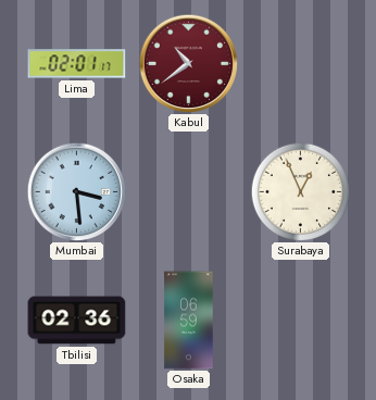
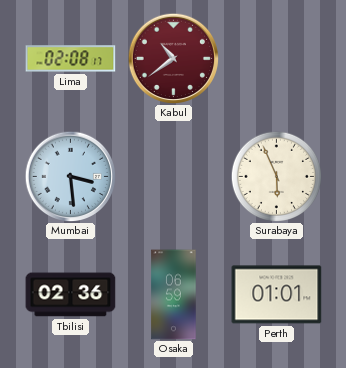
Lima: 02:01 -> 02:08
Surabaya: 12:56 -> 5:56
Perth: none -> 01:01
